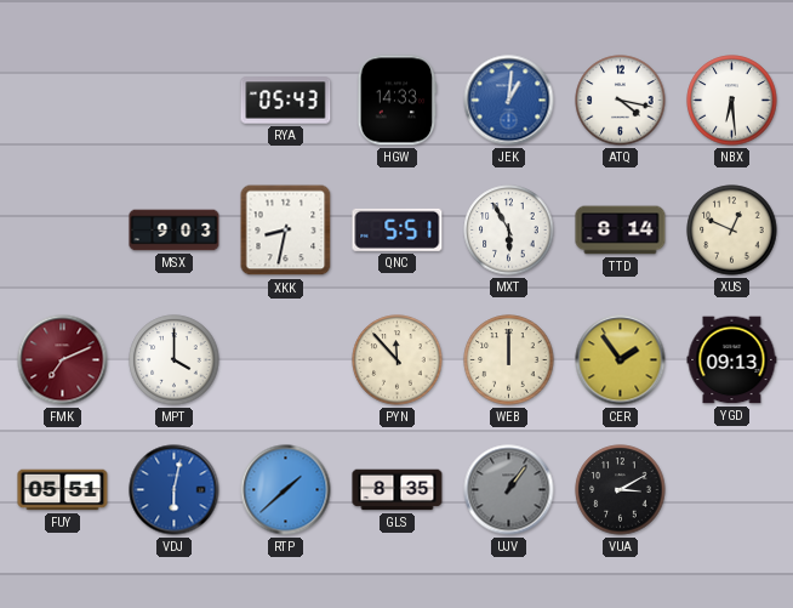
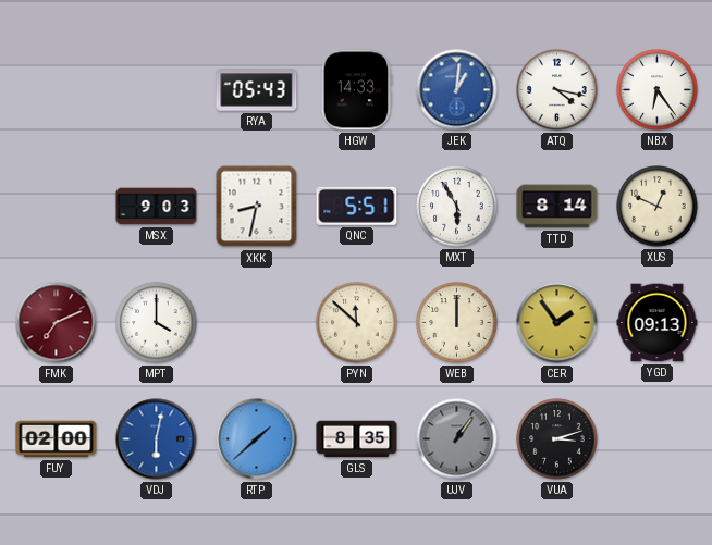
NBX: 6:29 -> 6:24
PYN: 11:53 -> 11:52
FUY: 05:51 -> 02:00
VUA: 3:10 -> 3:12
